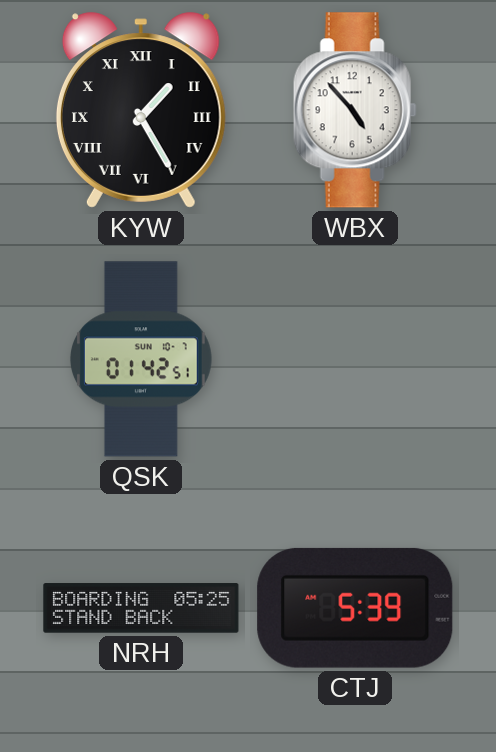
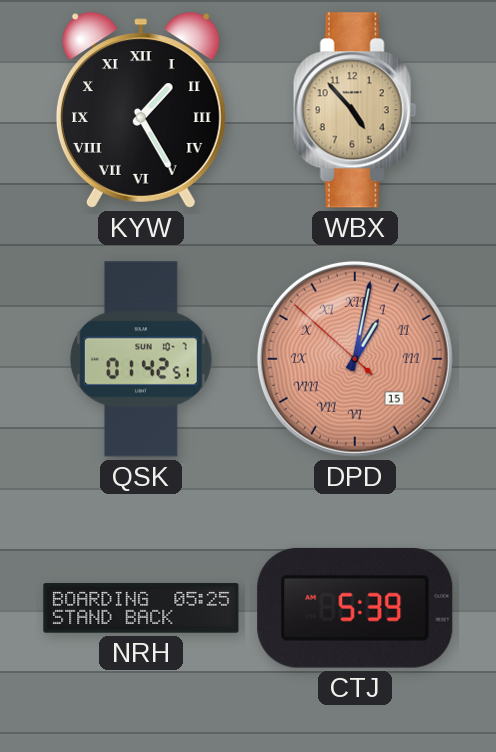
WBX dial: white -> champagne
DPD: none -> 1:01
